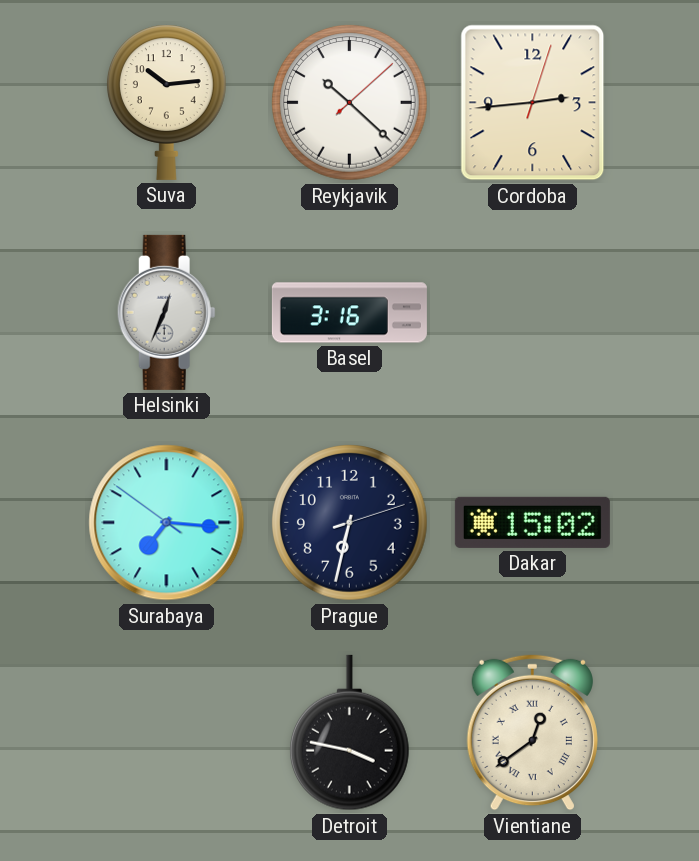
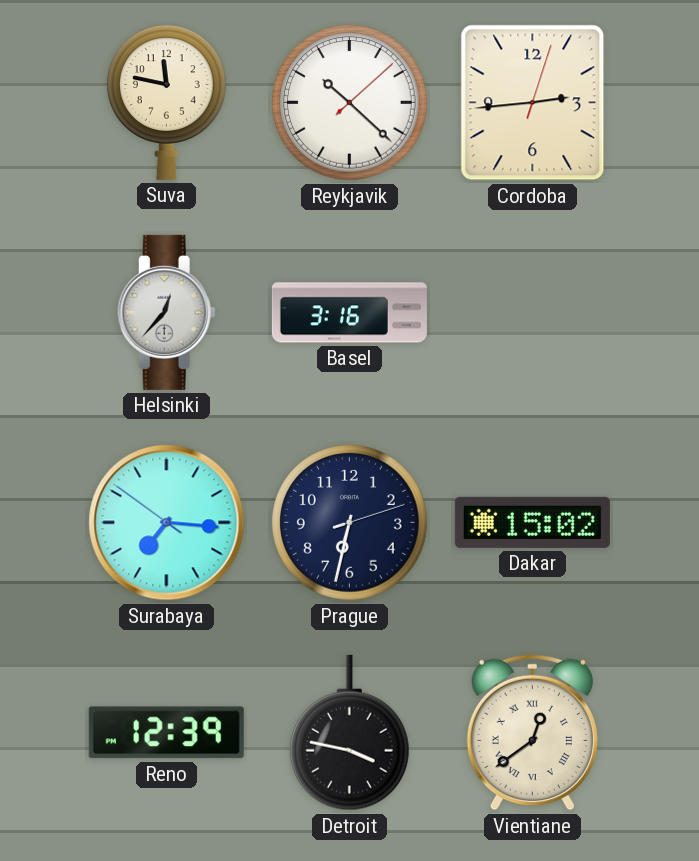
Suva: 10:14 -> 11:47
Helsinki: 12:34 -> 12:37
Reno: none -> 12:39
